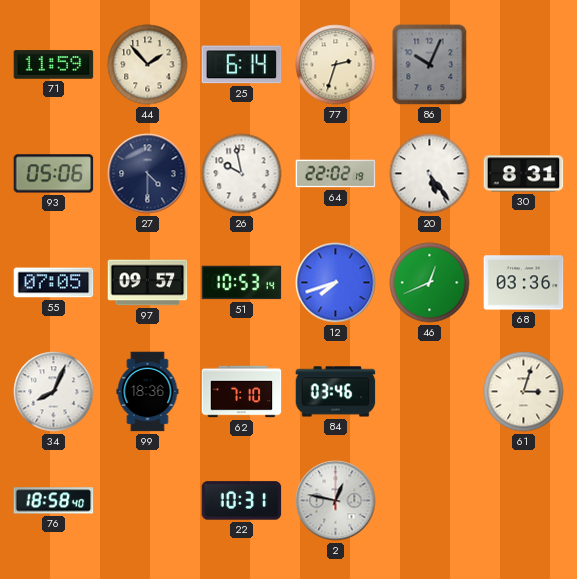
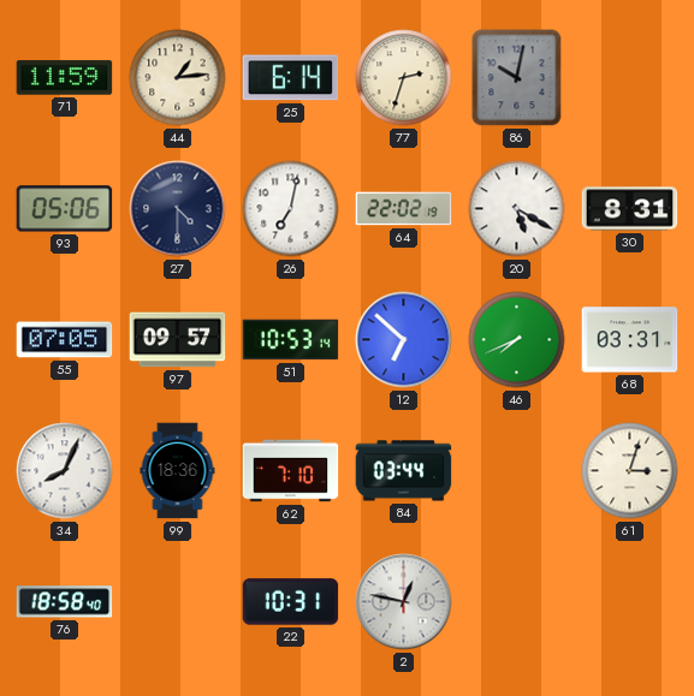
44: 1:53 -> 1:14
86: 10:04 -> 10:02
26: 9:58 -> 7:02
20: 5:24 -> 5:20
12: 7:42 -> 6:52
46: 12:41 -> 7:41
68: 03:36 -> 03:31
84: 03:46 -> 03:44
